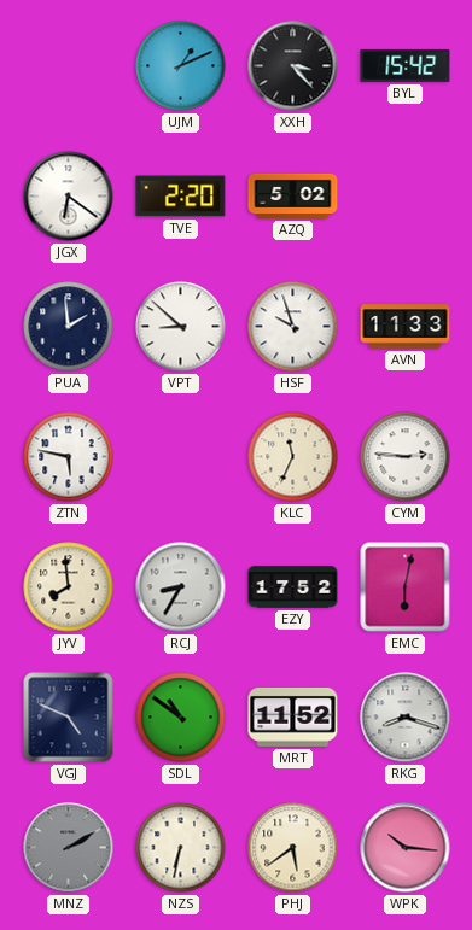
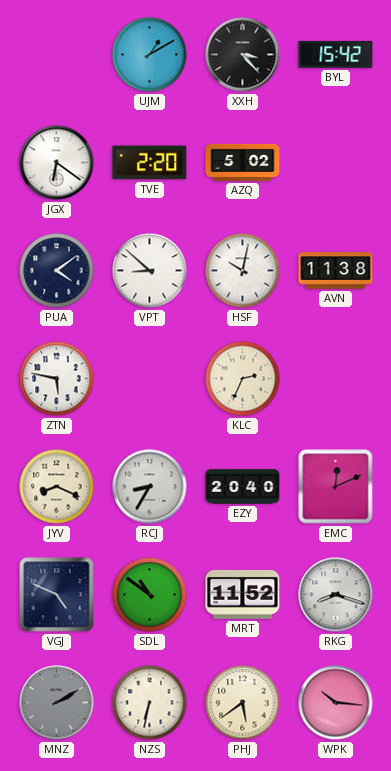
UJM: 1:11 -> 1:10
PUA: 1:59 -> 4:09
HSF: 9:57 -> 10:02
AVN: 11:33 -> 11:38
KLC: 11:34 -> 2:34
CYM: 2:46 -> none
JYV: 7:59 -> 8:19
EZY: 17:52 -> 20:40
EMC: 6:02 -> 12:11
